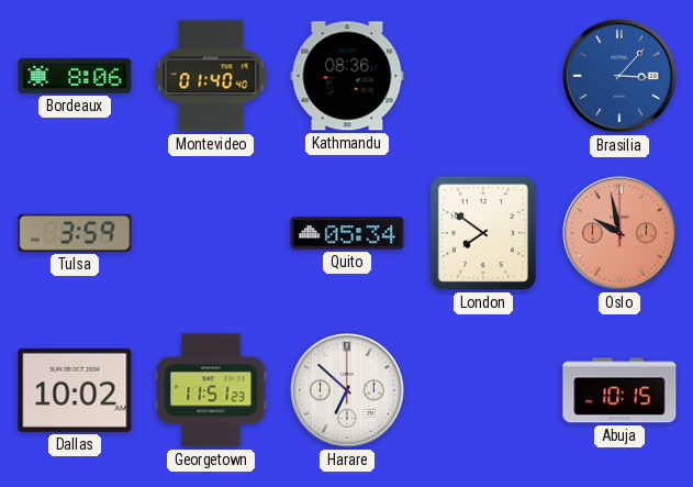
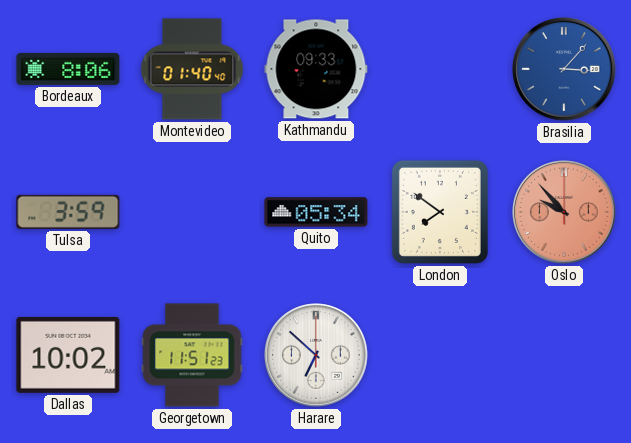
Kathmandu: 08:36 -> 09:33
Oslo: 9:58 -> 9:53
Abuja: 10:15 -> none
